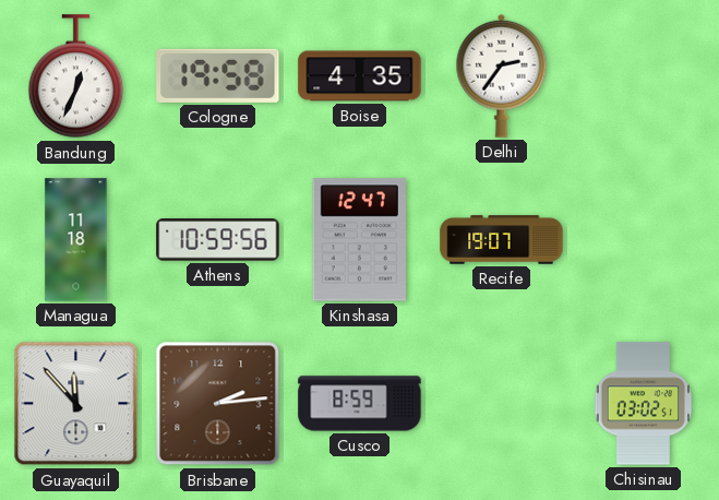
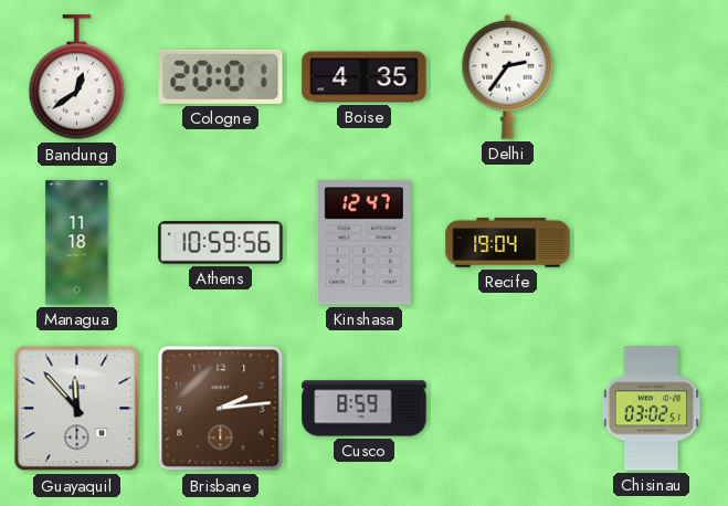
Bandung: 12:34 -> 12:39
Cologne: 19:58 -> 20:01
Recife: 19:07 -> 19:04
